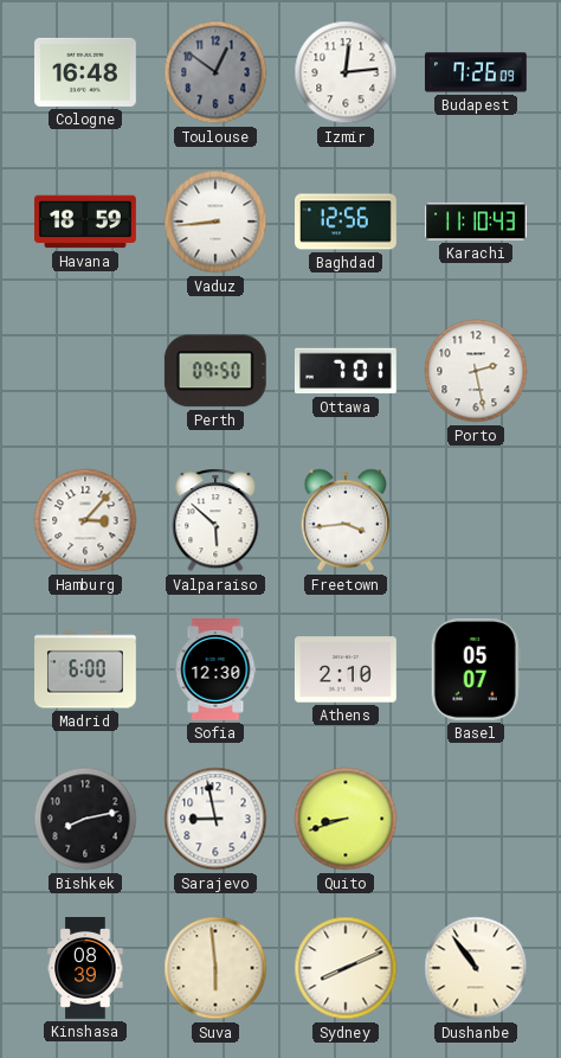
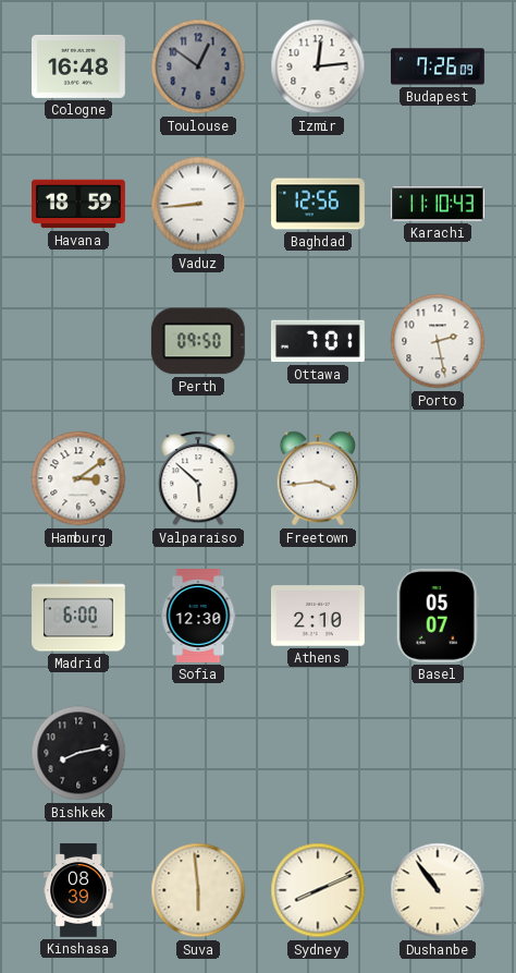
Hamburg: 3:07 -> 3:09
Sarajevo: 8:58 -> none
Quito: 8:42 -> none
